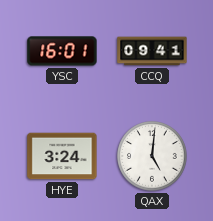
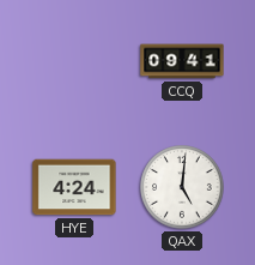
YSC: 16:01 -> none
HYE: 3:24 -> 4:24
